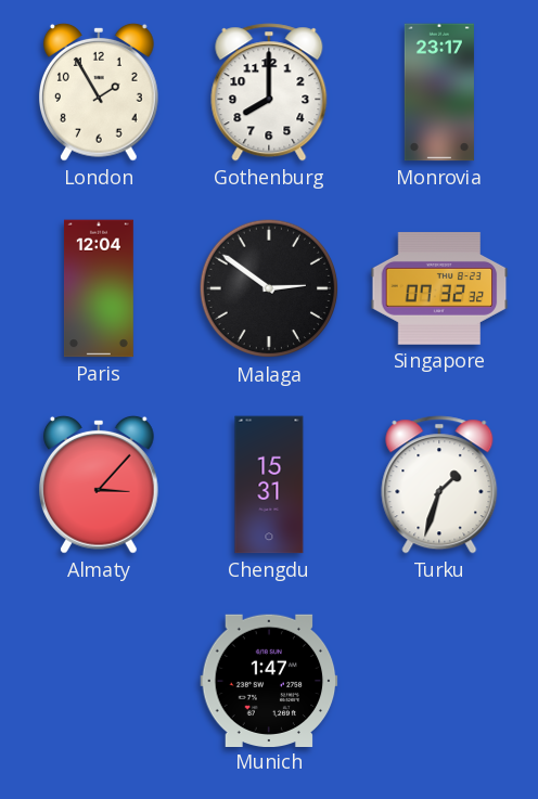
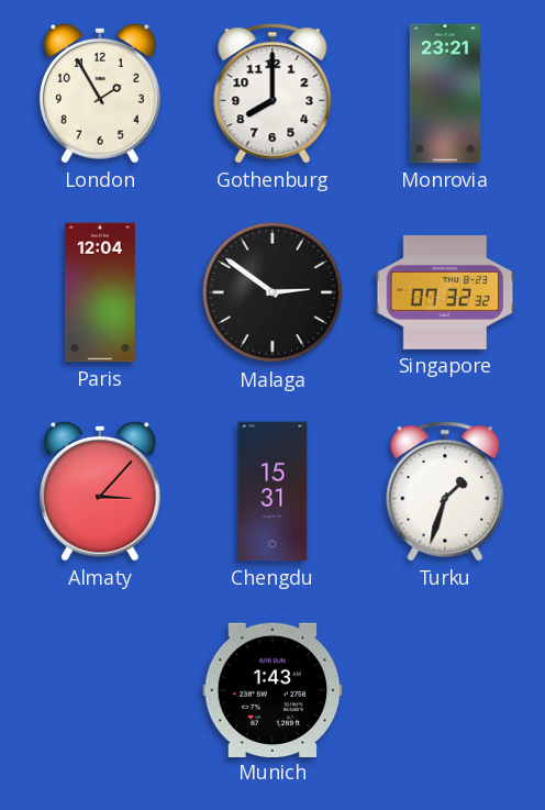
Monrovia: 23:17 -> 23:21
Munich: 1:47 -> 1:43
